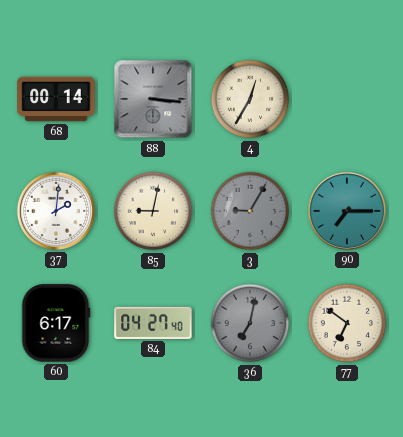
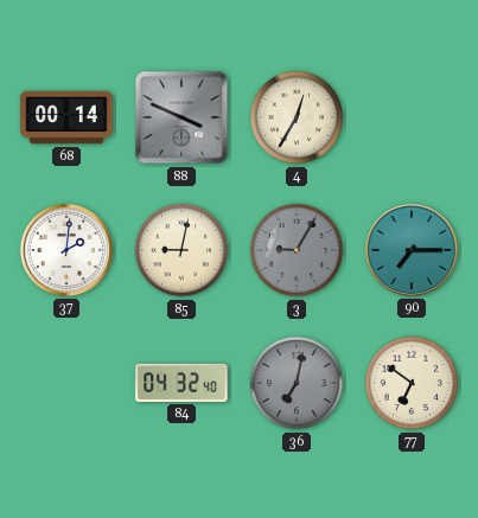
88: 3:16 -> 3:49
60: 6:17 -> none
84: 04:27 -> 04:32
